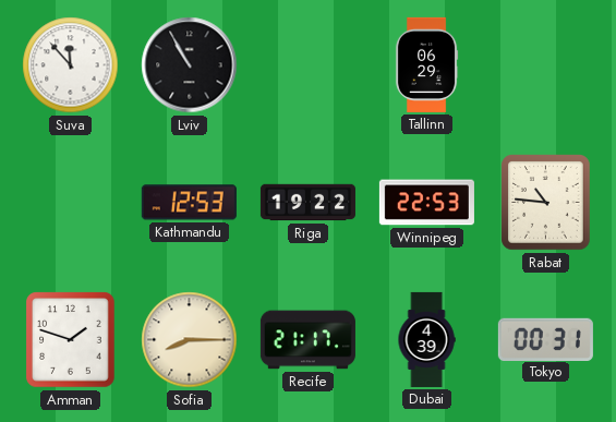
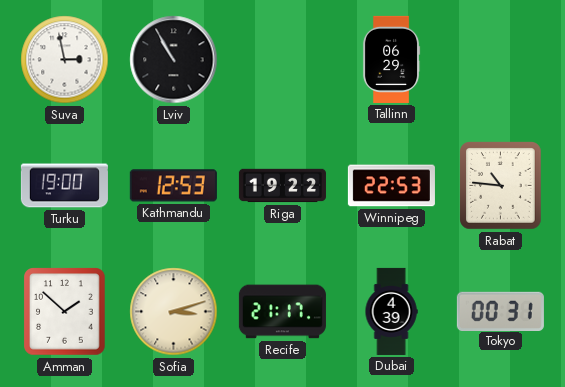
Suva: 11:53 -> 2:58
Turku: none -> 19:00
Amman: 1:48 -> 1:52
Sofia: 8:15 -> 3:12
